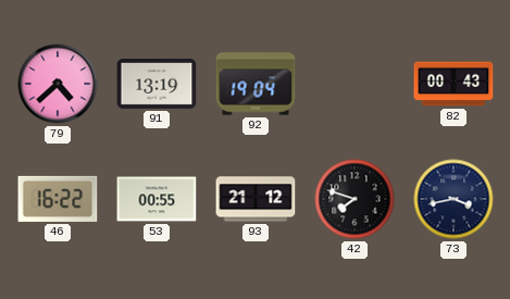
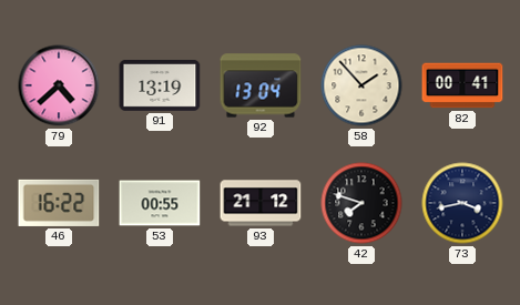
92: 19:04 -> 13:04
58: none -> 1:53
82: 00:43 -> 00:41
